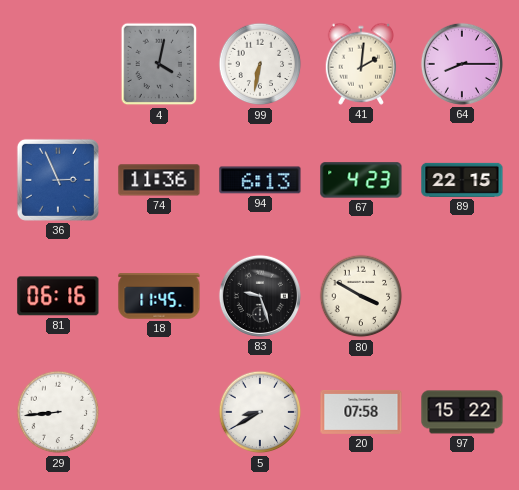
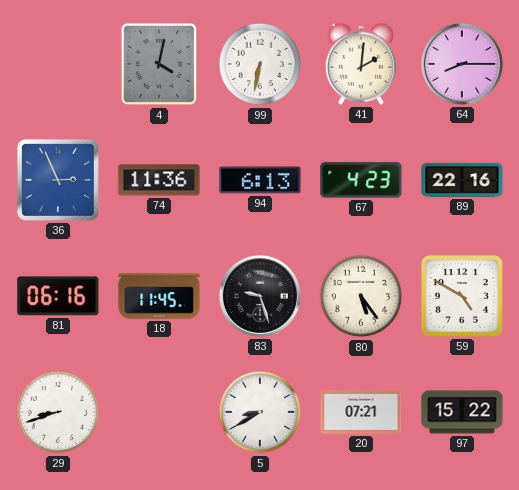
89: 22:15 -> 22:16
80: 3:50 -> 5:24
59: none -> 4:50
29: 8:44 -> 8:42
20: 07:58 -> 07:21
